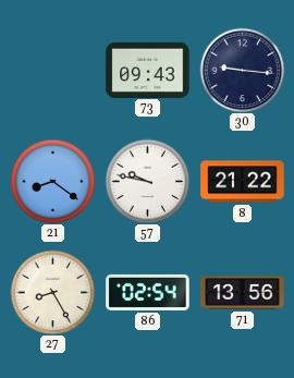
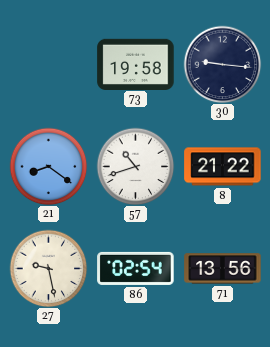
73: 09:43 -> 19:58
57: 9:47 -> 10:42
27: 8:25 -> 9:28
